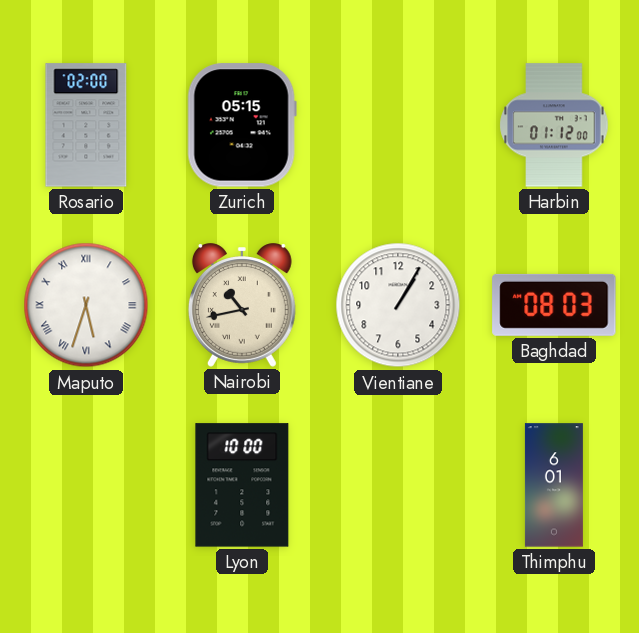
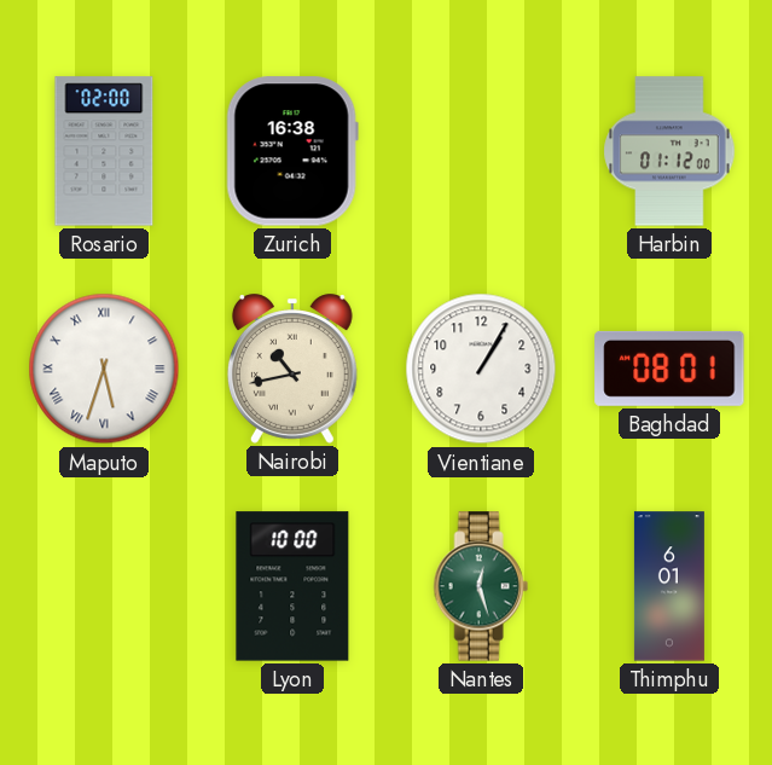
Zurich: 05:15 -> 16:38
Baghdad: 08:03 -> 08:01
Nantes: none -> 12:27
